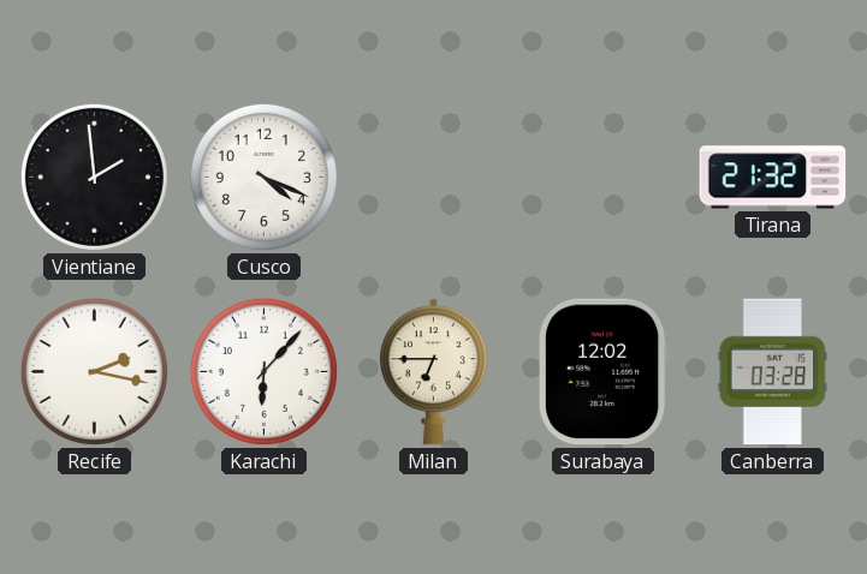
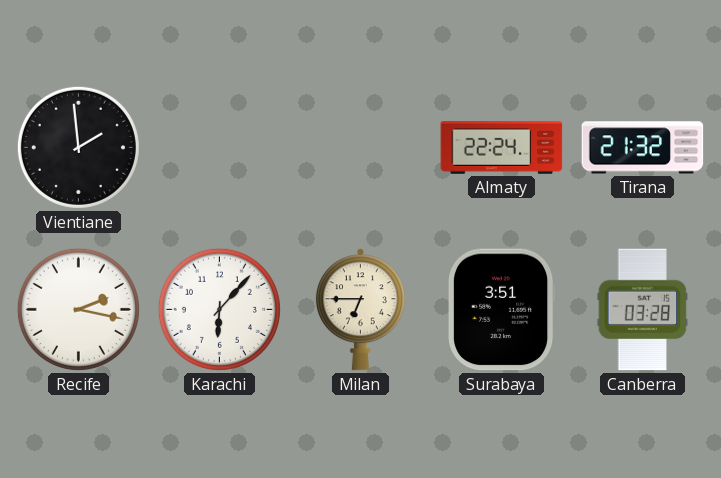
Cusco: 4:19 -> none
Almaty: none -> 22:24
Surabaya: 12:02 -> 3:51
